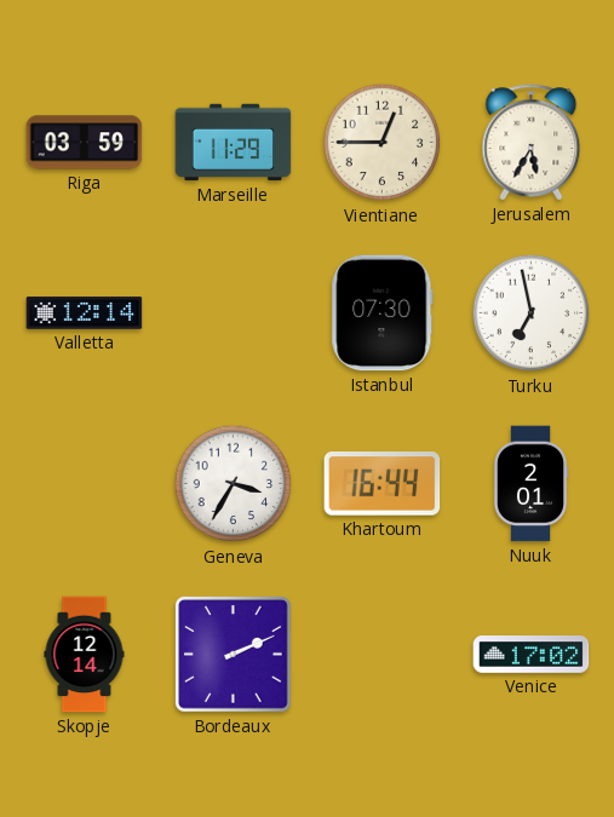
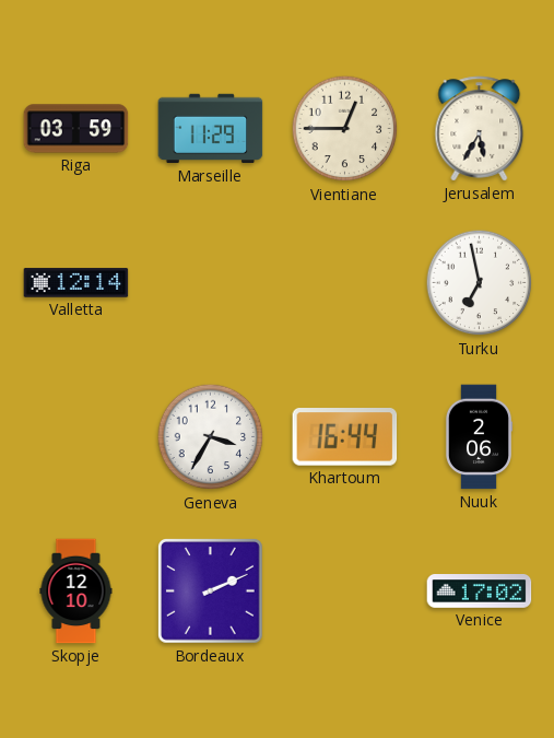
Istanbul: 07:30 -> none
Nuuk: 2:01 -> 2:06
Skopje: 12:14 -> 12:10
